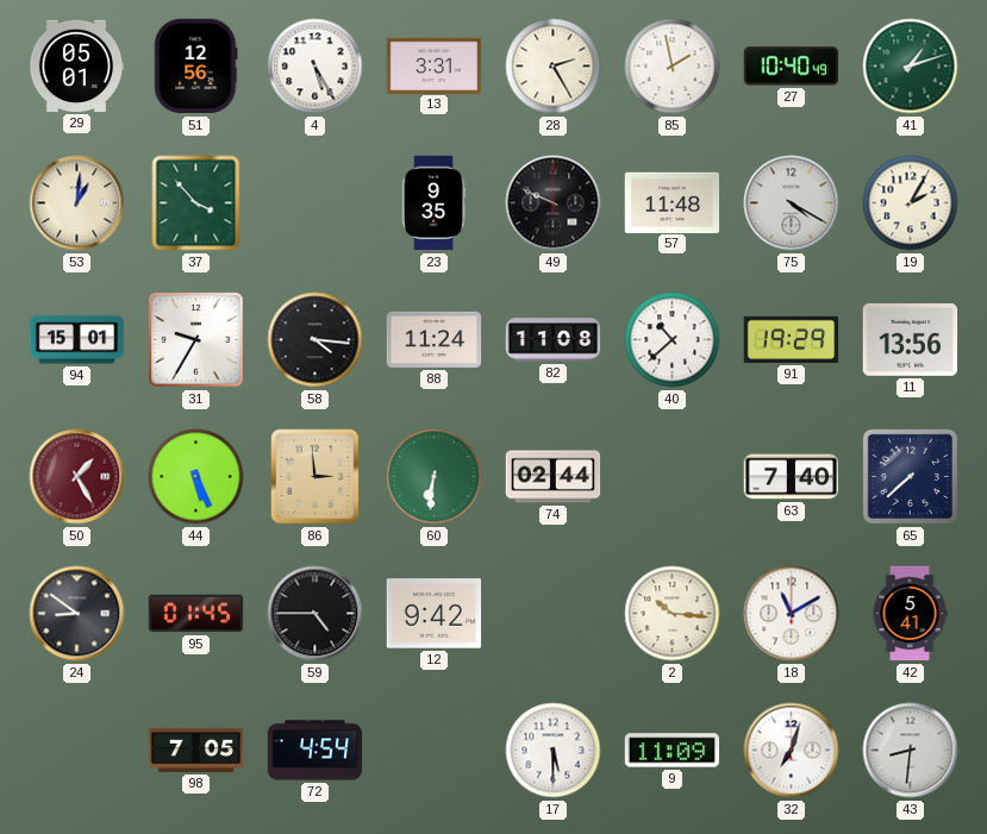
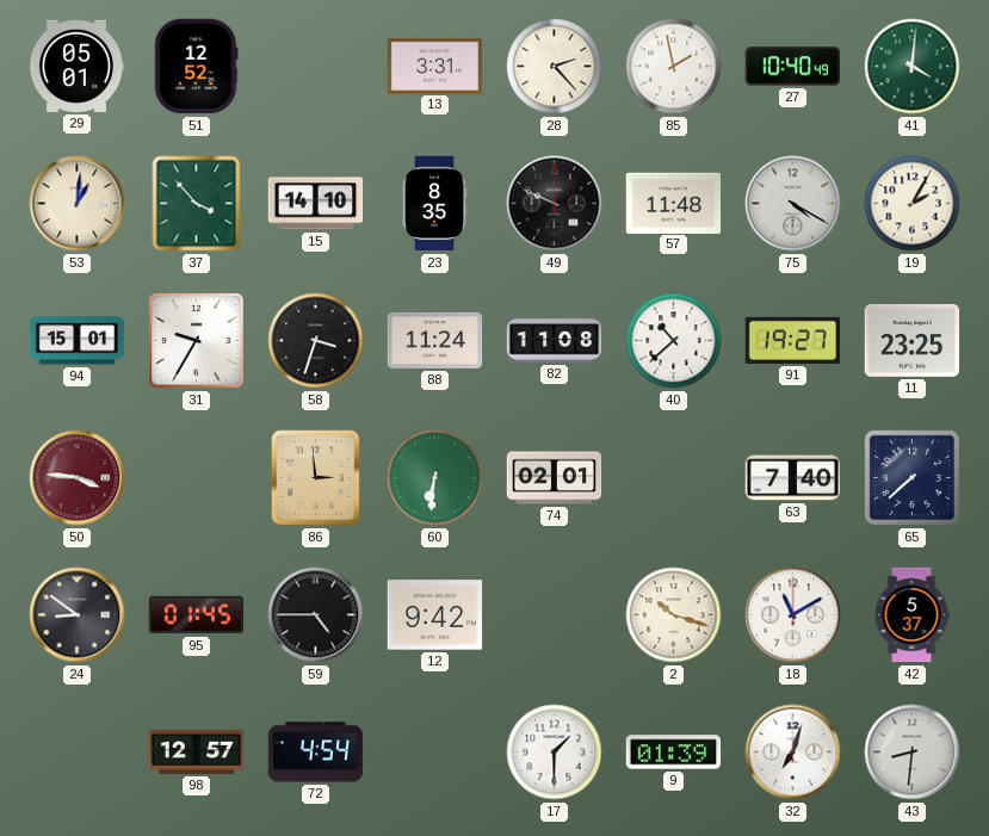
51: 12:56 -> 12:52
4: 5:25 -> none
28: 2:25 -> 2:23
41: 1:12 -> 4:01
15: none -> 14:10
23: 9:35 -> 8:35
58: 4:16 -> 3:33
91: 19:29 -> 19:27
11: 13:56 -> 23:25
50: 1:25 -> 3:46
44: 5:26 -> none
74: 02:44 -> 02:01
2: 10:16 -> 10:18
42: 5:41 -> 5:37
98: 7:05 -> 12:57
17: 5:30 -> 1:30
9: 11:09 -> 01:39
